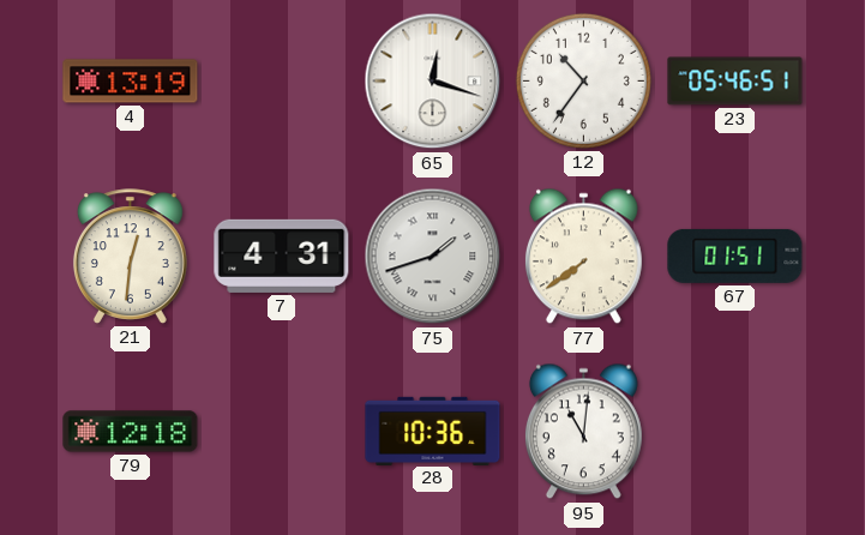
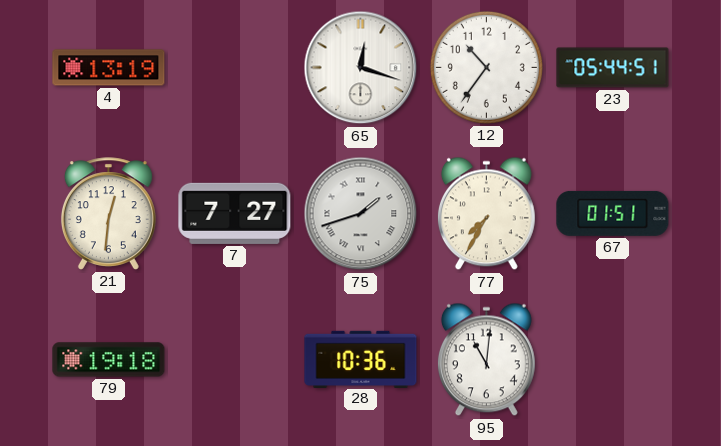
23: 05:46 -> 05:44
7: 4:31 -> 7:27
77: 7:39 -> 7:35
79: 12:18 -> 19:18
